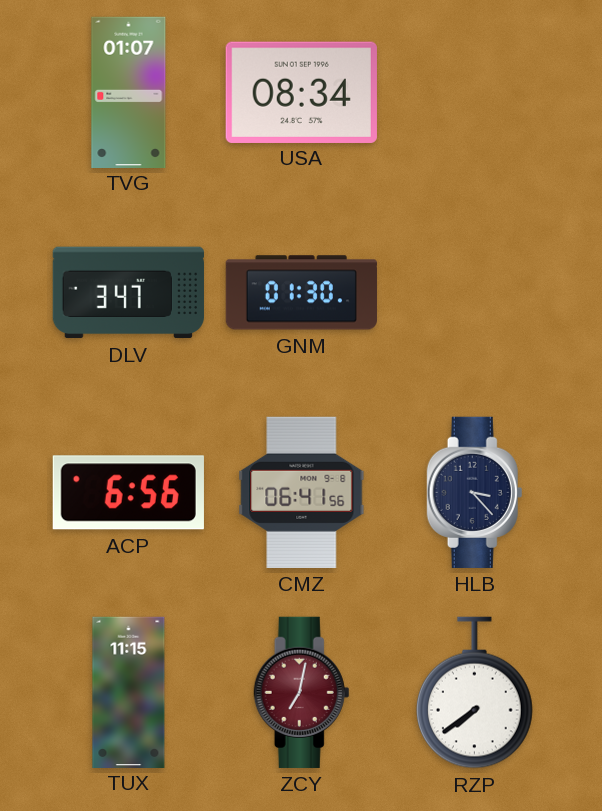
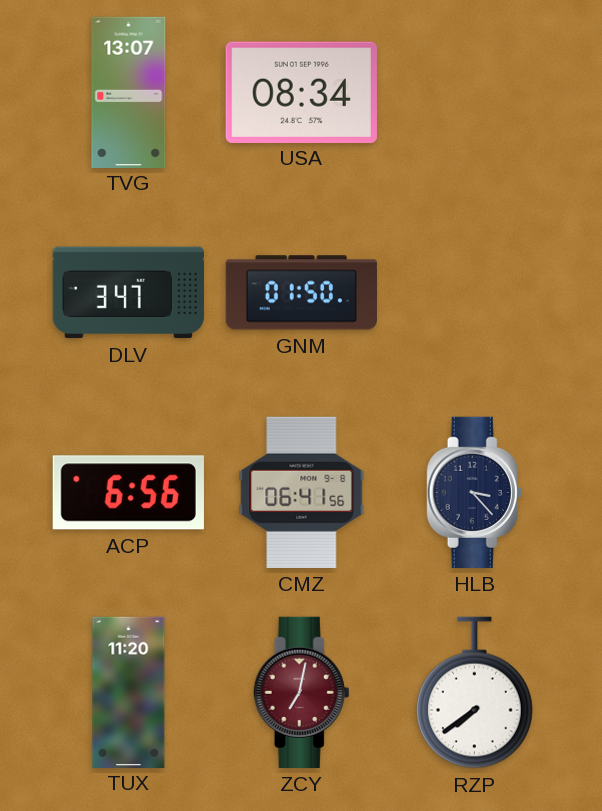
TVG: 01:07 -> 13:07
GNM: 01:30 -> 01:50
TUX: 11:15 -> 11:20
